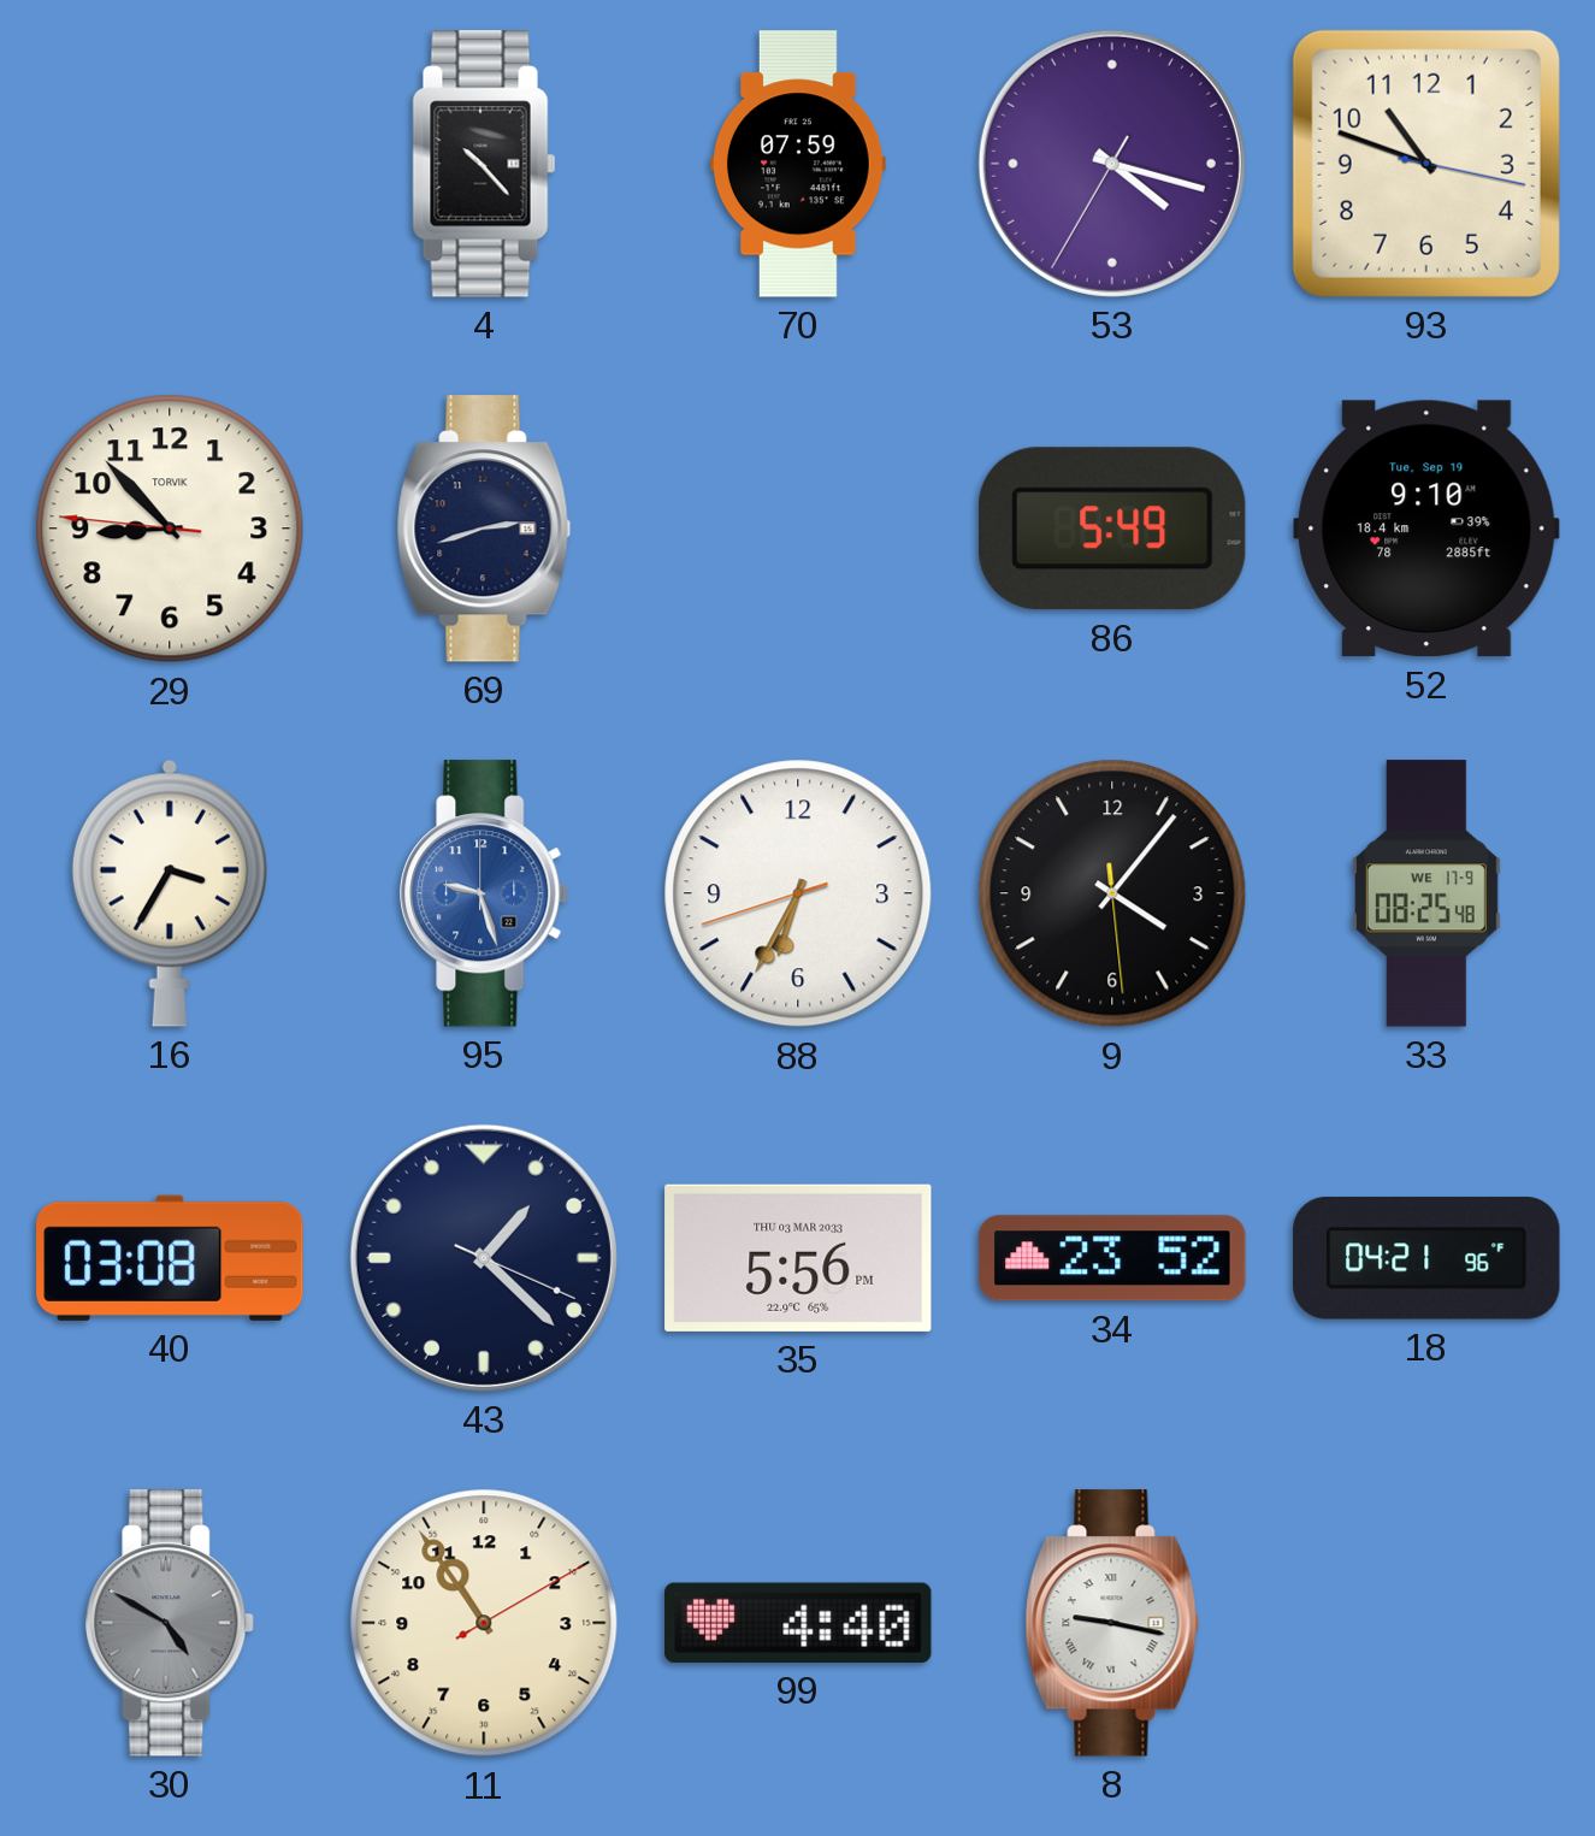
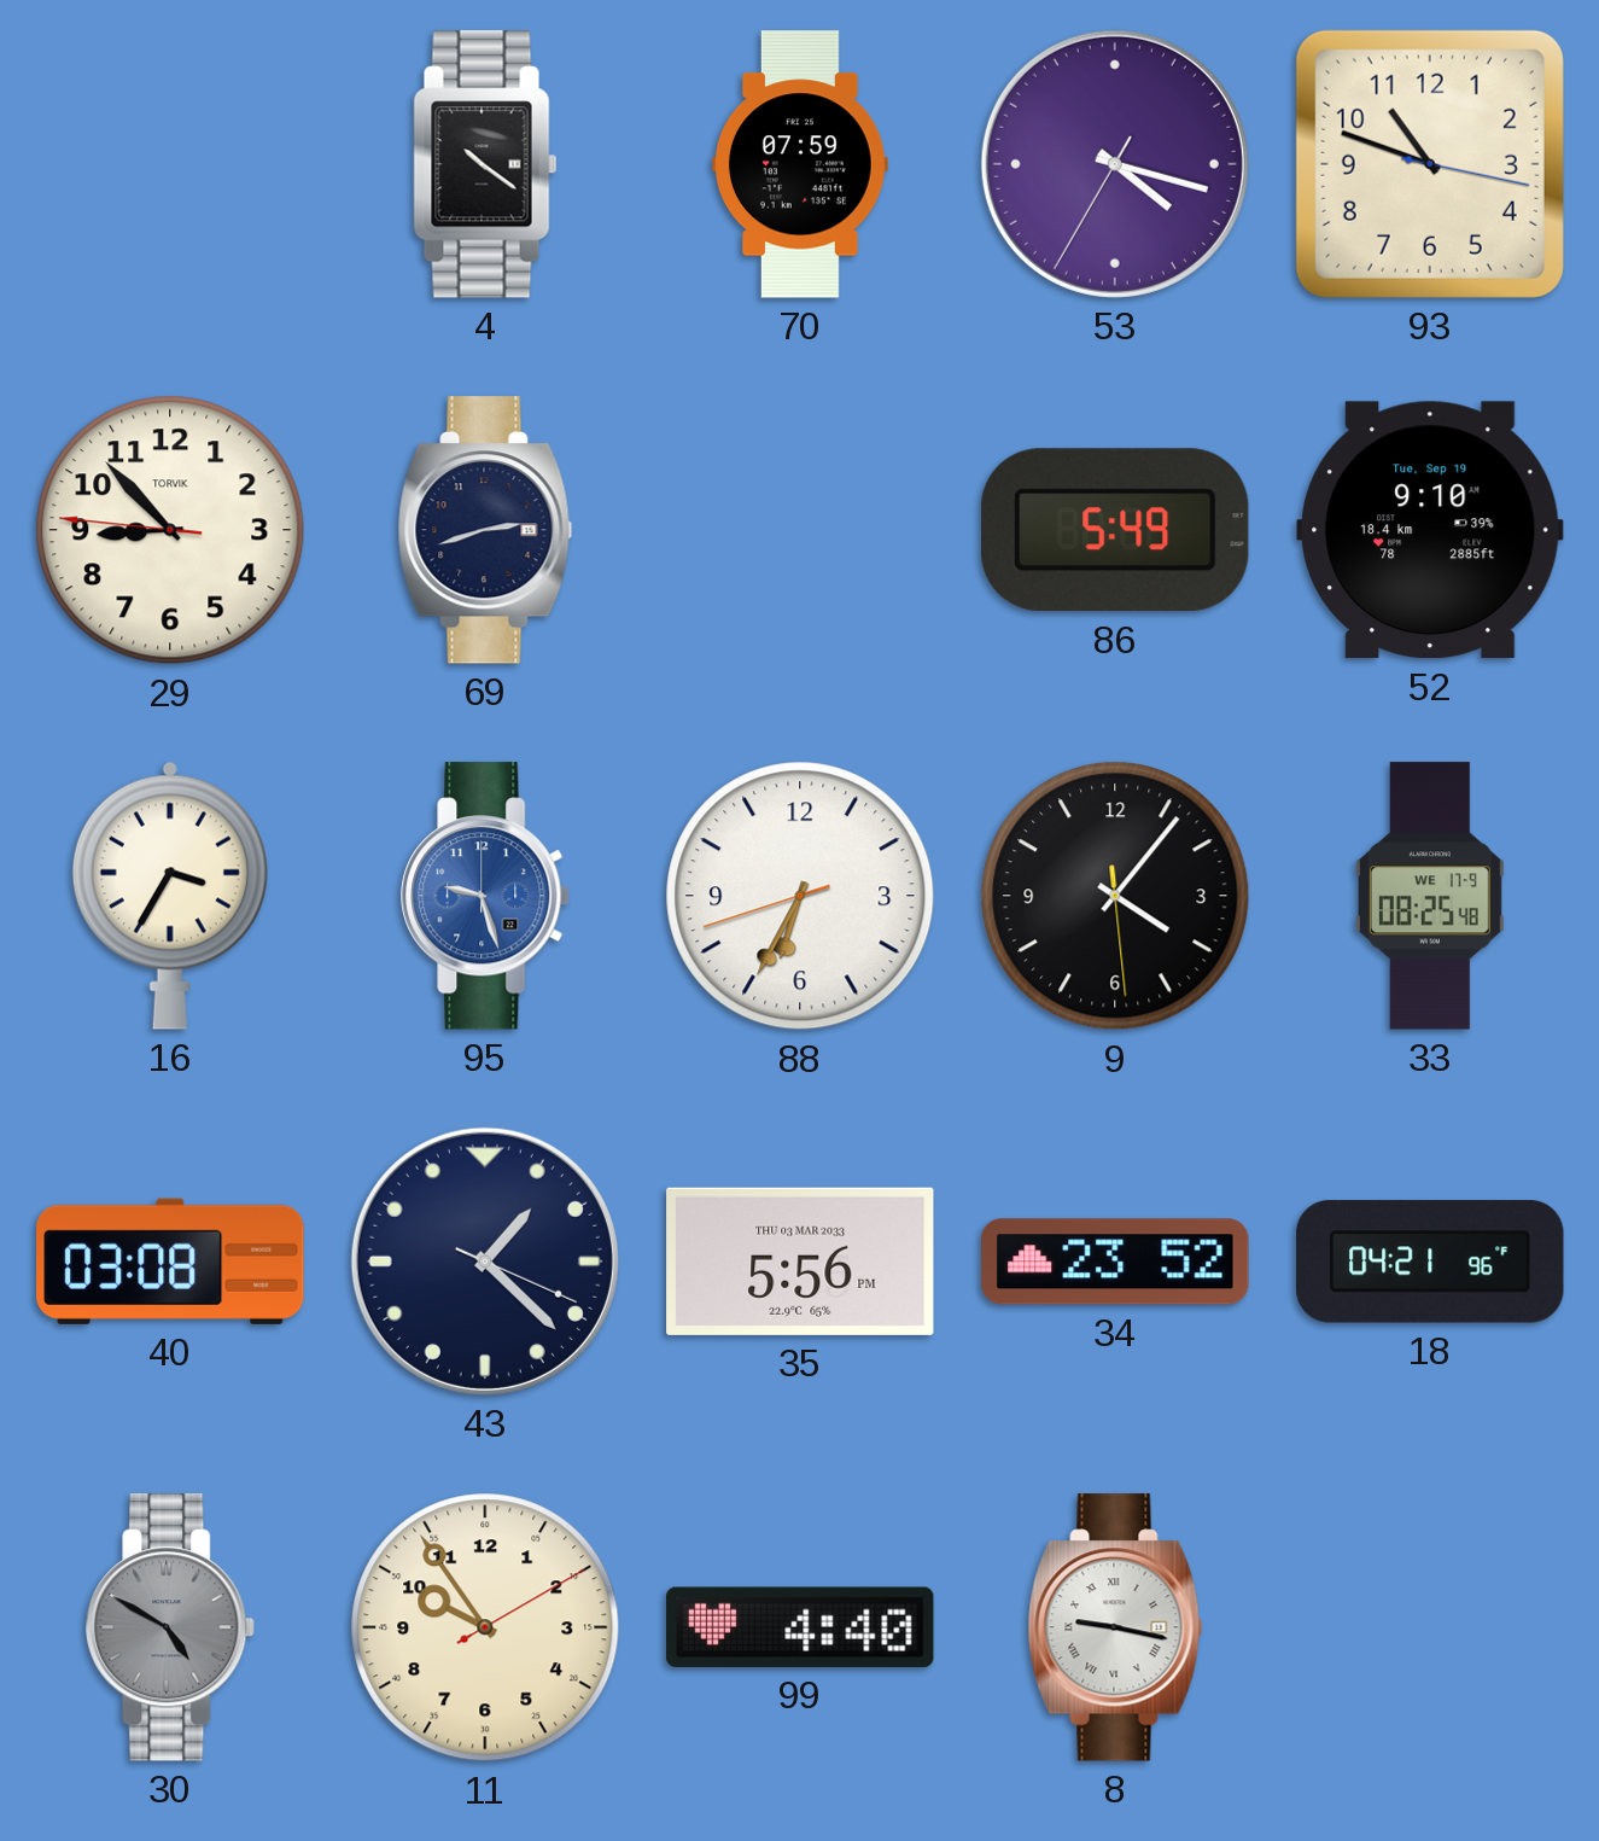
4: 10:23 -> 10:21
11: 10:54 -> 9:54
